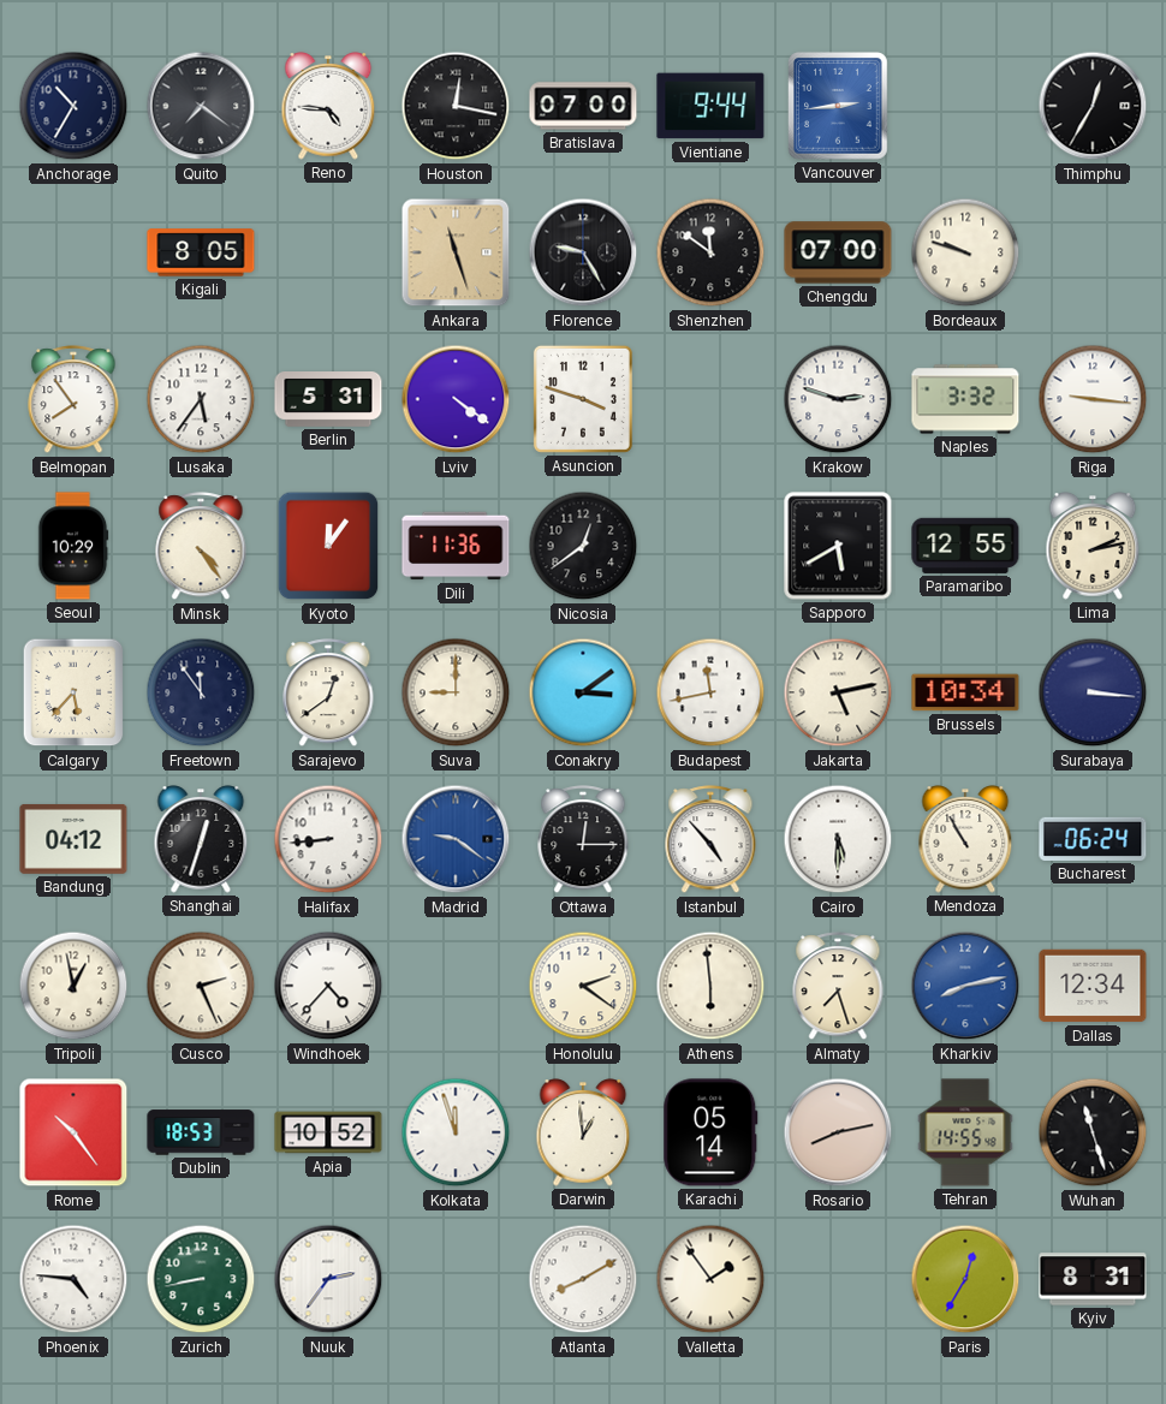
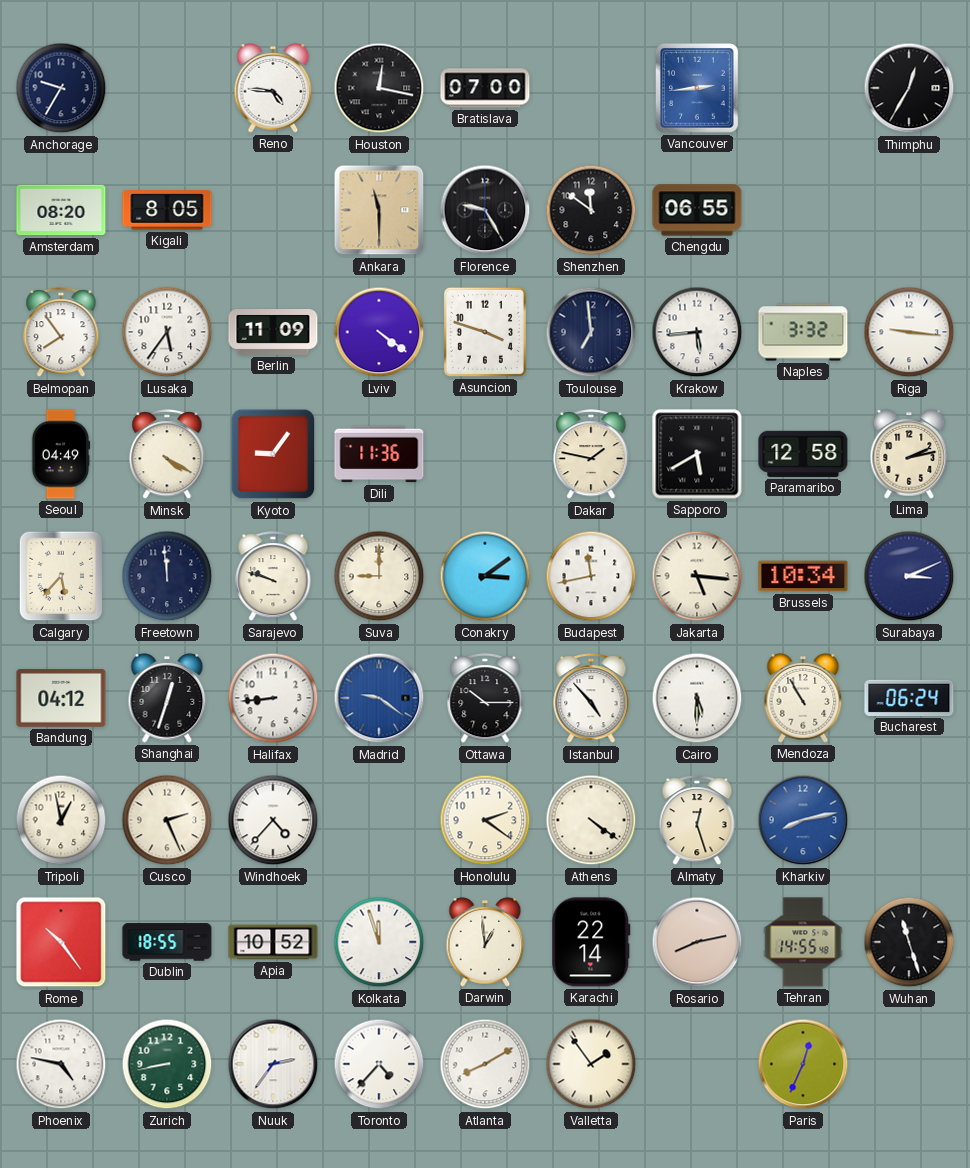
Anchorage: 10:35 -> 9:35
Quito: 7:21 -> none
Vientiane: 9:44 -> none
Amsterdam: none -> 08:20
Ankara: 11:27 -> 11:30
Chengdu: 07:00 -> 06:55
Bordeaux: 9:48 -> none
Berlin: 5:31 -> 11:09
Toulouse: none -> 6:59
Krakow: 2:48 -> 5:44
Seoul: 10:29 -> 04:49
Minsk: 4:24 -> 4:20
Kyoto: 12:06 -> 9:06
Nicosia: 12:39 -> none
Dakar: none -> 1:47
Paramaribo: 12:55 -> 12:58
Freetown: 11:54 -> 11:59
Sarajevo: 12:39 -> 9:48
Jakarta: 5:13 -> 5:16
Surabaya: 3:16 -> 3:11
Ottawa: 12:15 -> 10:15
Athens: 5:59 -> 4:21
Almaty: 7:27 -> 12:27
Dallas: 12:34 -> none
Dublin: 18:53 -> 18:55
Karachi: 05:14 -> 22:14
Phoenix: 4:46 -> 4:47
Toronto: none -> 4:37
Paris: 12:35 -> 12:34
Kyiv: 8:31 -> none
